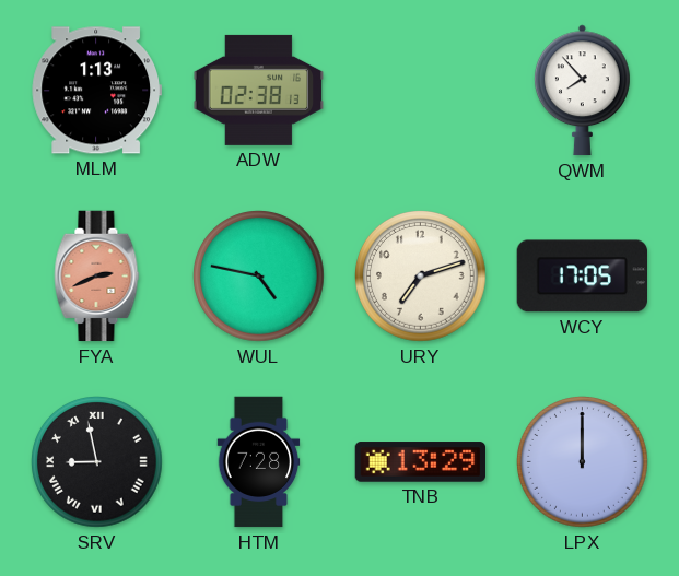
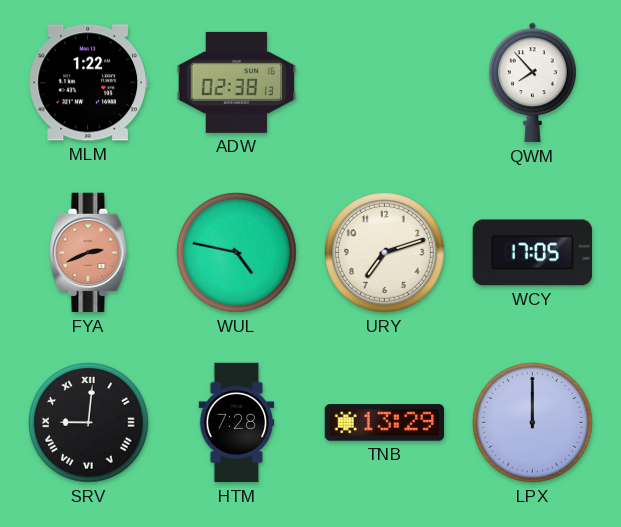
MLM: 1:13 -> 1:22
SRV: 8:58 -> 9:01
